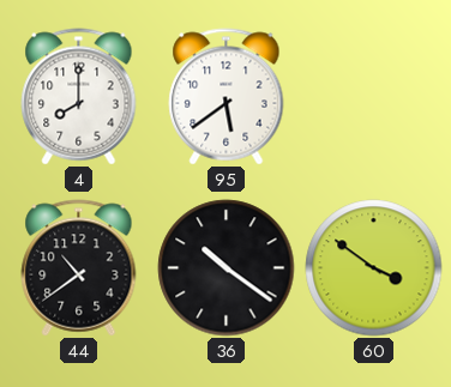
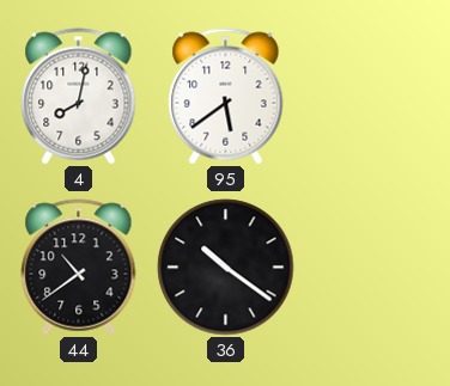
4: 8:00 -> 8:02
60: 3:51 -> none
